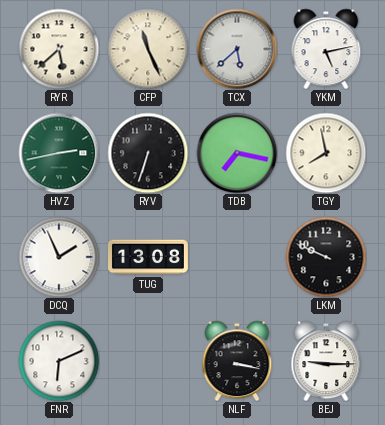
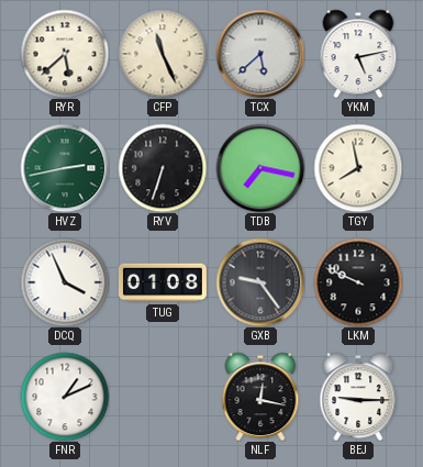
DCQ: 1:56 -> 3:56
TUG: 13:08 -> 01:08
GXB: none -> 9:24
FNR: 6:11 -> 1:11
NLF: 3:17 -> 12:17
